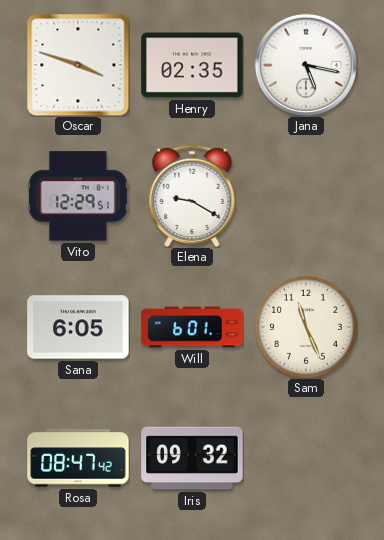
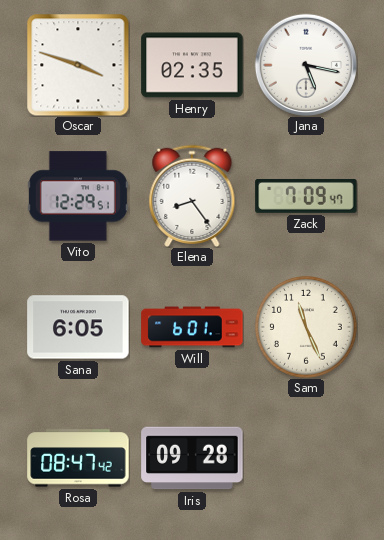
Elena: 9:20 -> 8:24
Zack: none -> 7:09
Iris: 09:32 -> 09:28
